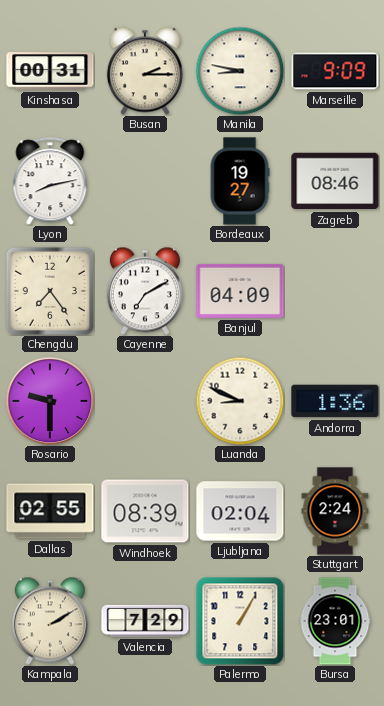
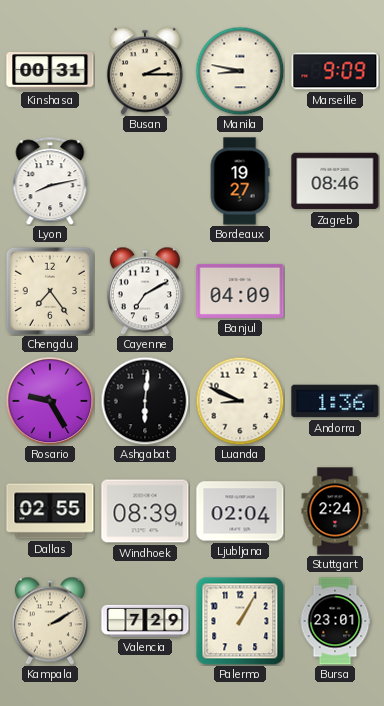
Rosario: 9:30 -> 9:25
Ashgabat: none -> 6:01
